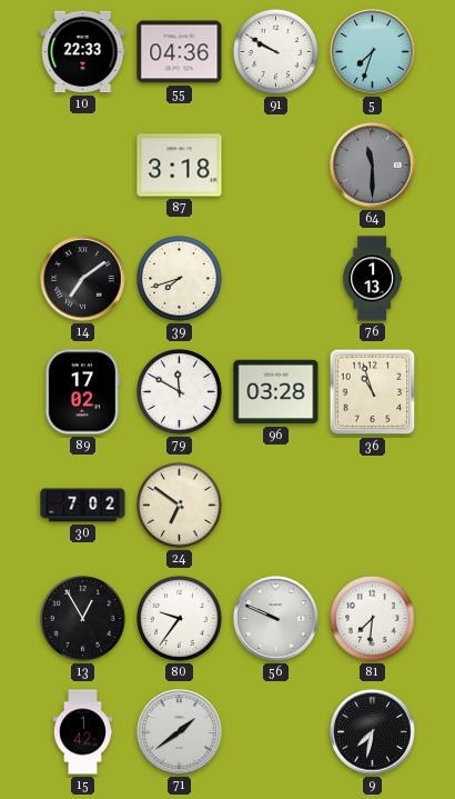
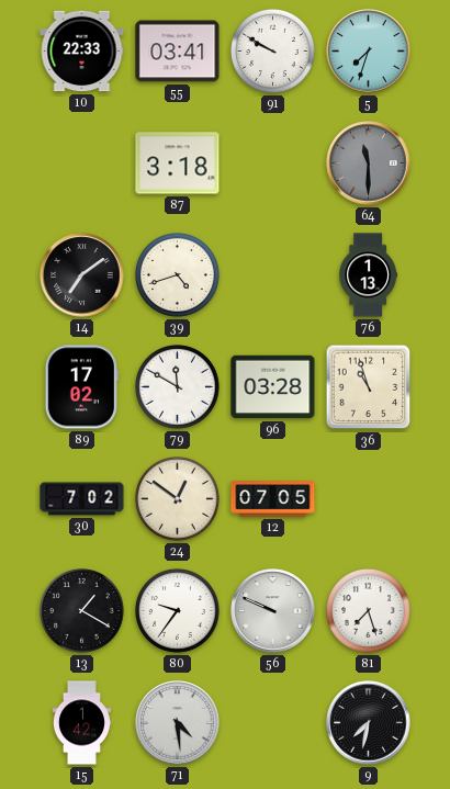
55: 04:36 -> 03:41
39: 7:42 -> 4:42
24: 6:51 -> 12:51
12: none -> 07:05
13: 12:55 -> 1:20
81: 7:31 -> 7:27
71: 1:39 -> 4:29
